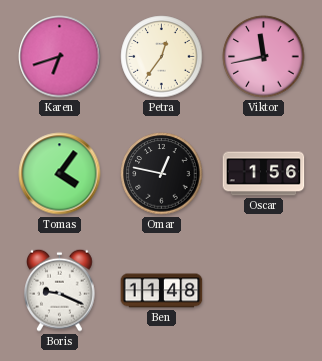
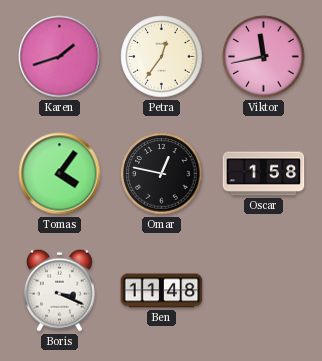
Karen: 6:42 -> 1:42
Oscar: 1:56 -> 1:58
Boris: 9:19 -> 3:19
